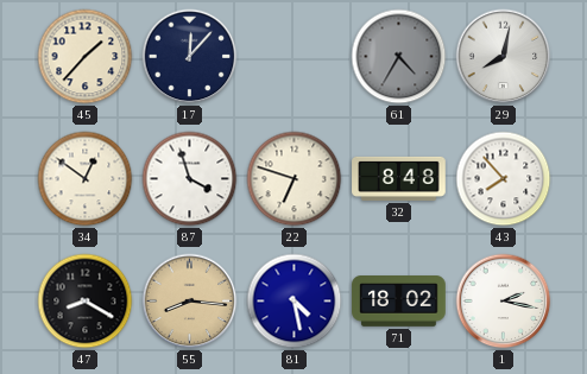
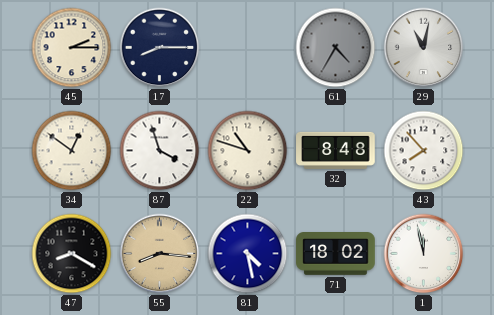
45: 1:37 -> 2:15
17: 12:07 -> 8:15
29: 8:02 -> 11:02
22: 6:48 -> 10:48
1: 2:17 -> 11:58
